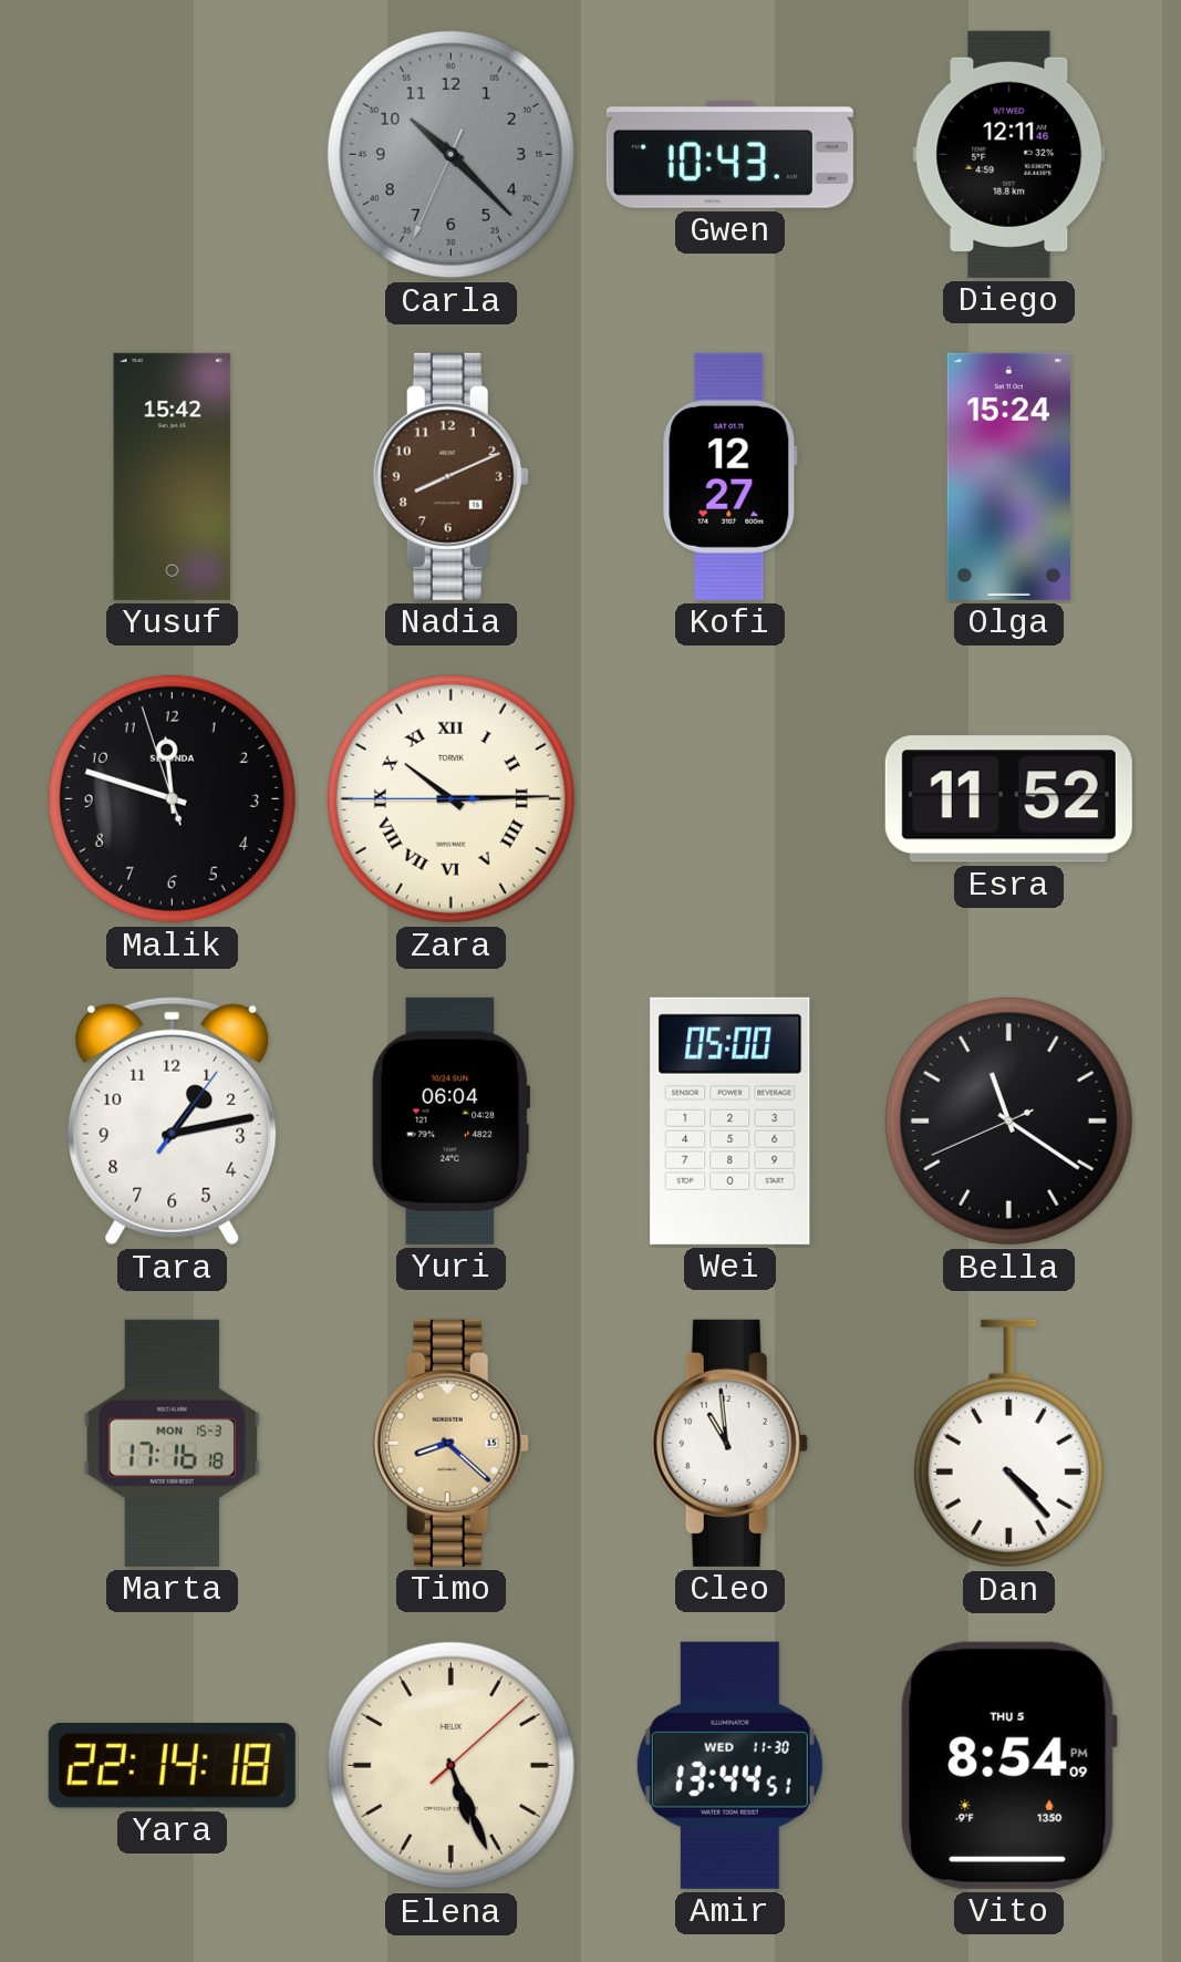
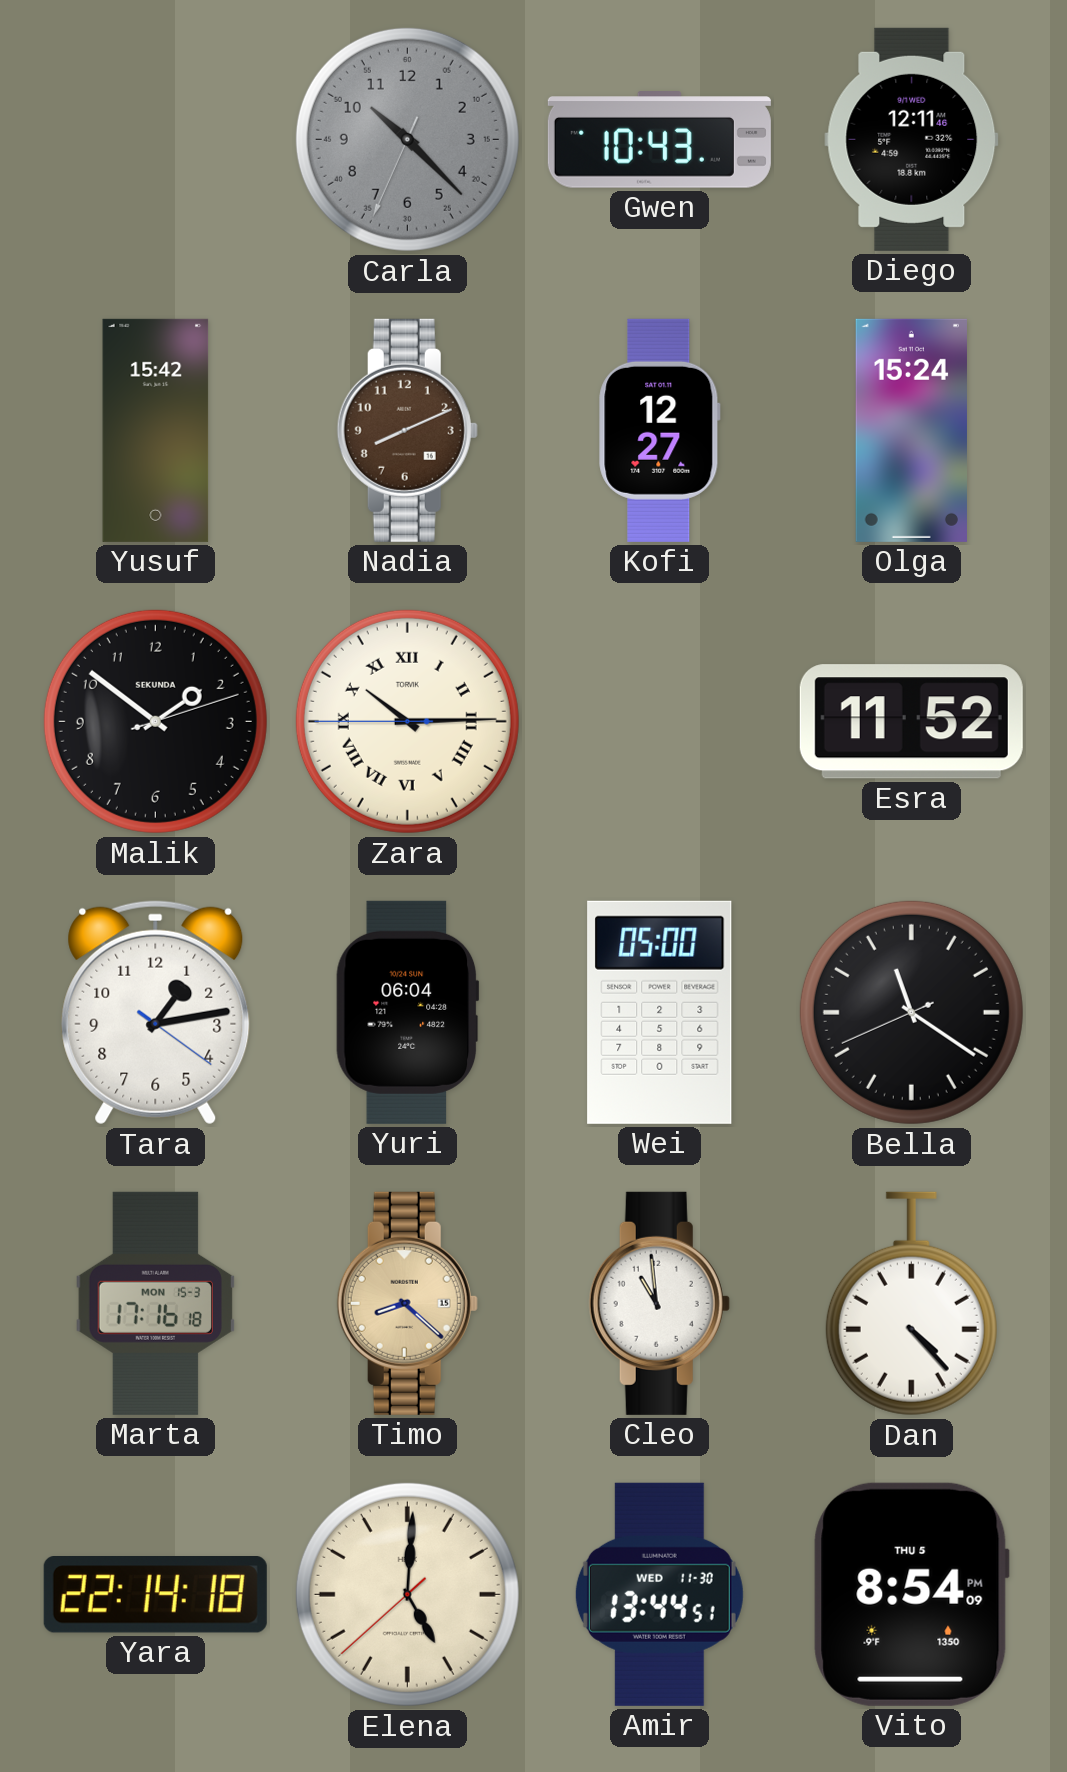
Malik: 11:47 -> 1:51
Tara: 1:13:06 -> 1:13:21
Elena: 5:26 -> 5:00
